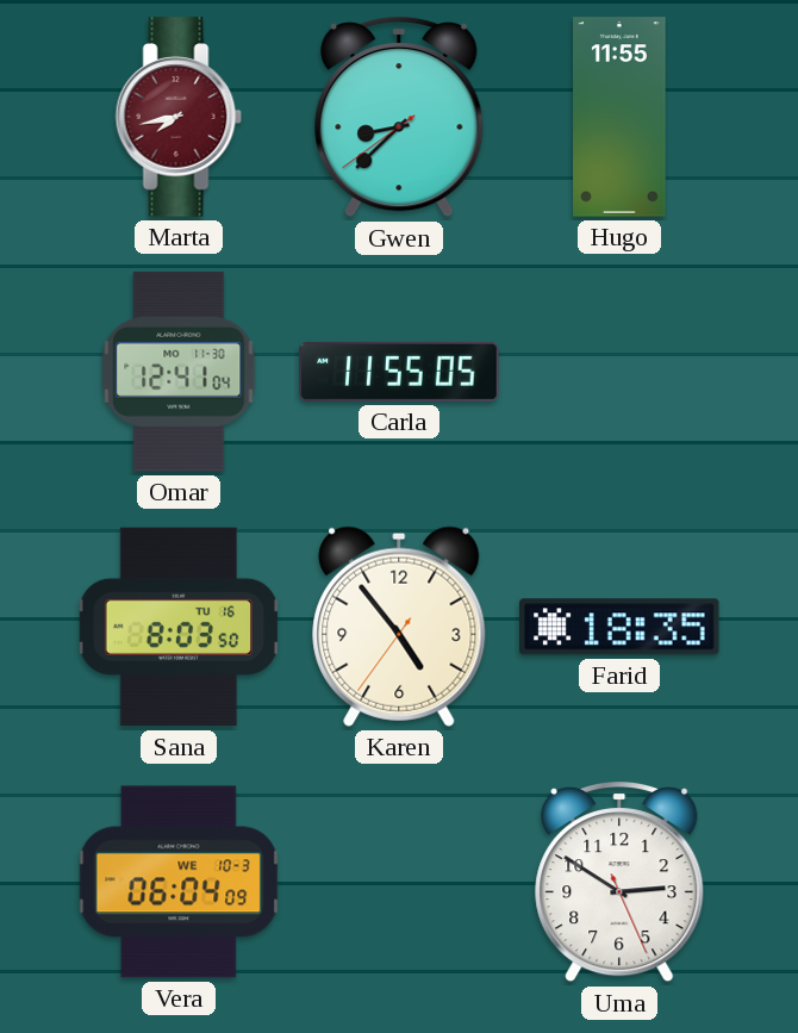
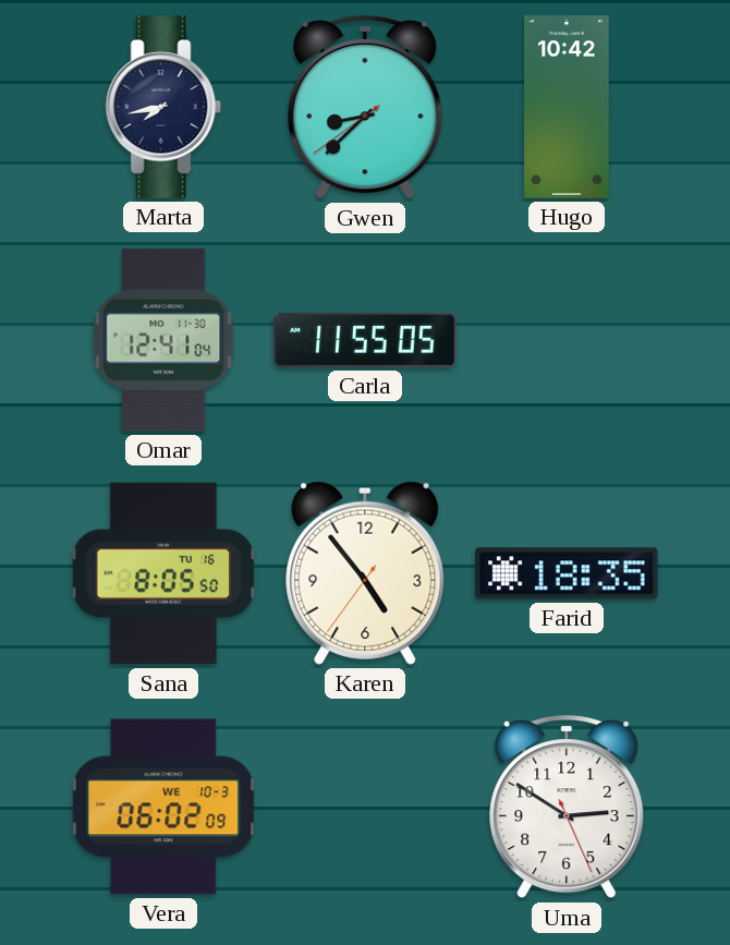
Marta dial: burgundy -> navy
Hugo: 11:55 -> 10:42
Sana: 8:03 -> 8:05
Vera: 06:04 -> 06:02
